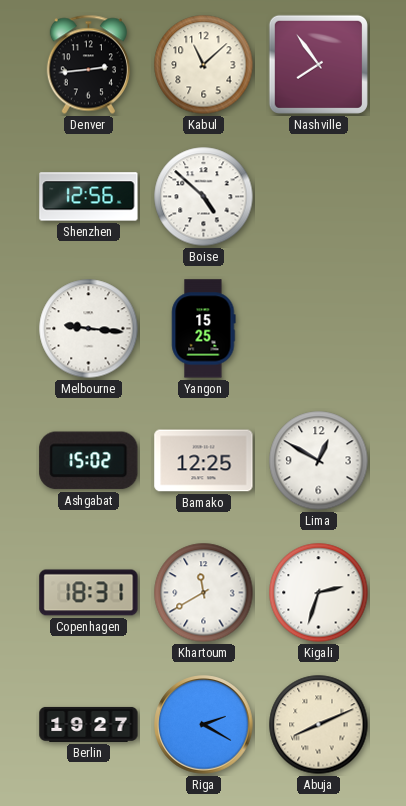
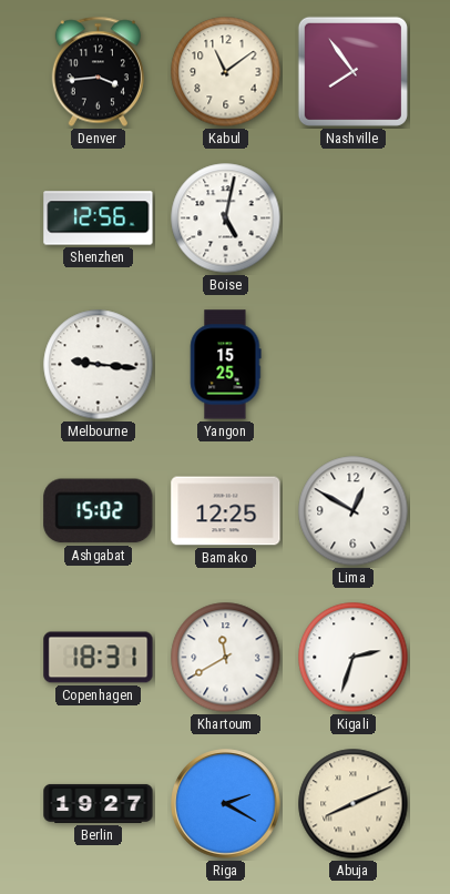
Denver: 2:44 -> 3:44
Kabul: 11:08 -> 11:09
Boise: 4:52 -> 5:02
